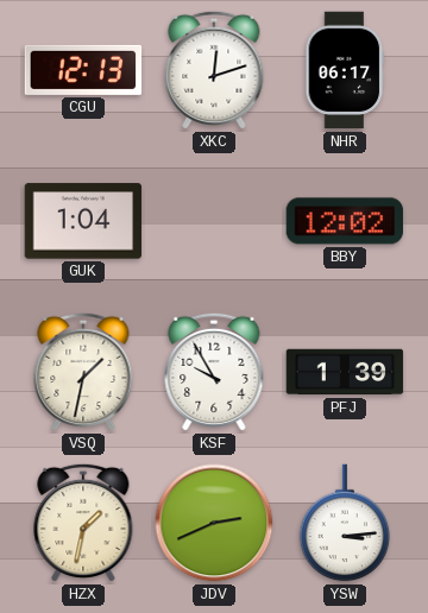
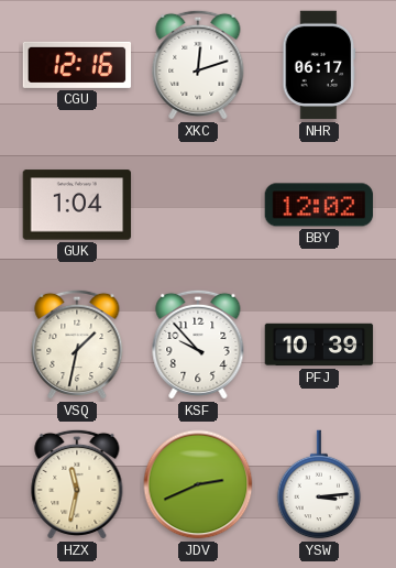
CGU: 12:13 -> 12:16
KSF: 9:55 -> 9:53
PFJ: 1:39 -> 10:39
HZX: 1:32 -> 11:32
